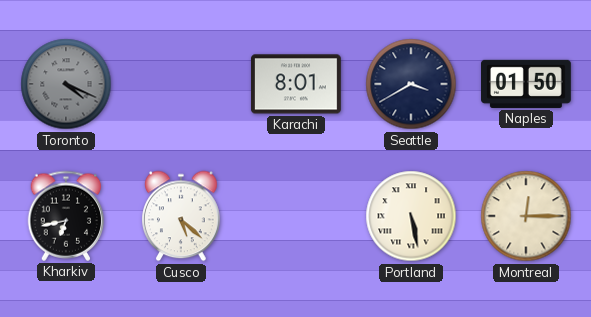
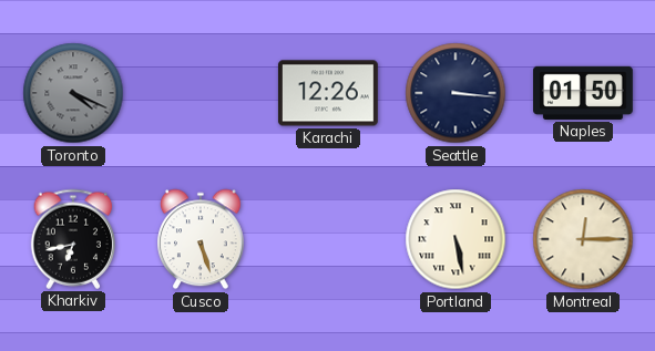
Karachi: 8:01 -> 12:26
Seattle: 3:40 -> 3:16
Cusco: 5:22 -> 5:27
